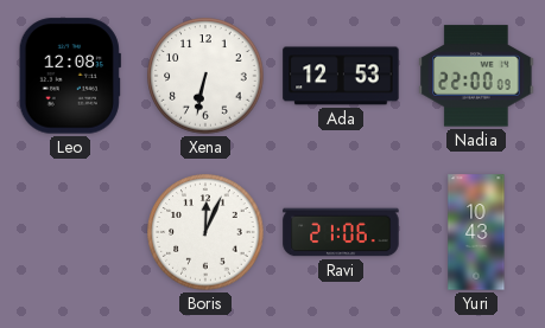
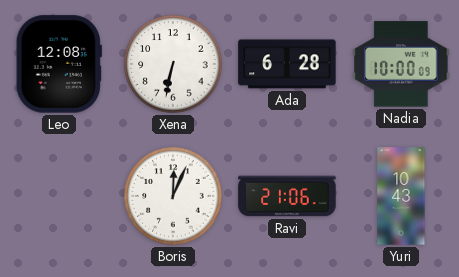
Ada: 12:53 -> 6:28
Nadia: 22:00 -> 10:00
